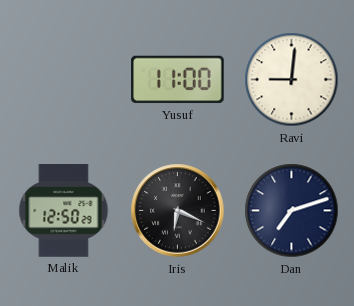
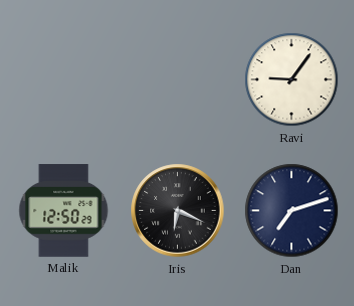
Yusuf: 11:00 -> none
Ravi: 9:01 -> 9:06
